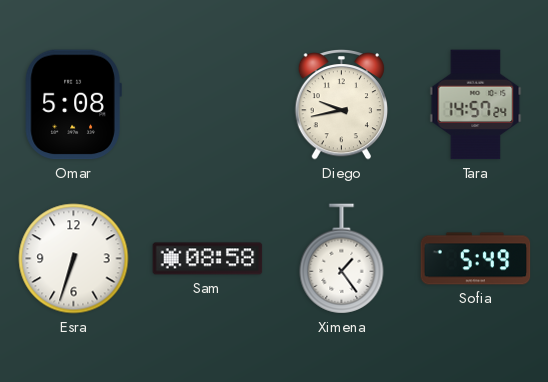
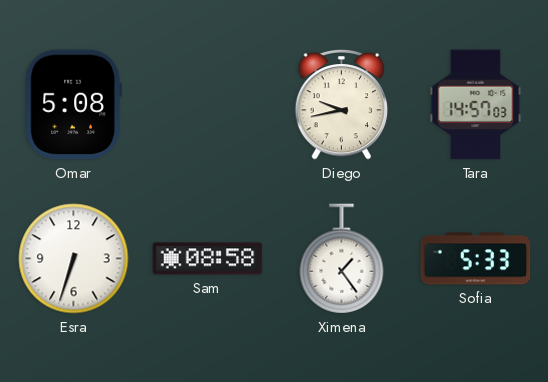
Tara: 14:57:24 -> 14:57:03
Sofia: 5:49 -> 5:33
